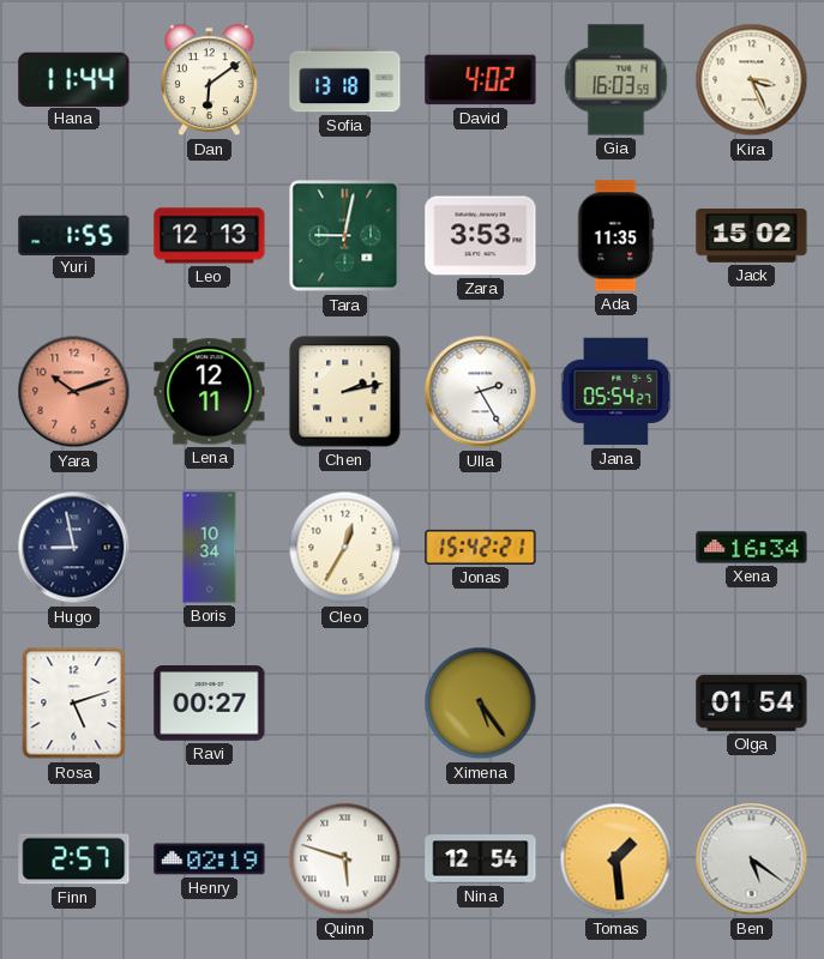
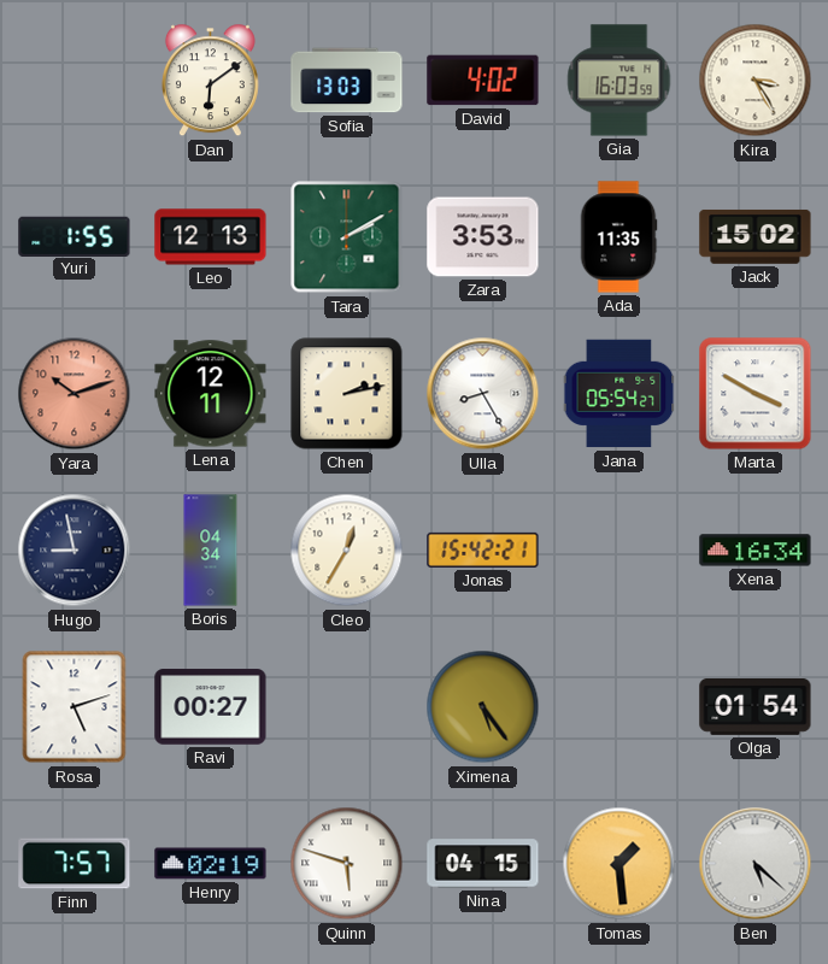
Hana: 11:44 -> none
Sofia: 13:18 -> 13:03
Kira: 3:26 -> 3:25
Tara: 9:02 -> 2:10
Ulla: 2:25 -> 8:25
Marta: none -> 3:50
Boris: 10:34 -> 04:34
Finn: 2:57 -> 7:57
Nina: 12:54 -> 04:15
Ben: 5:21 -> 5:22
